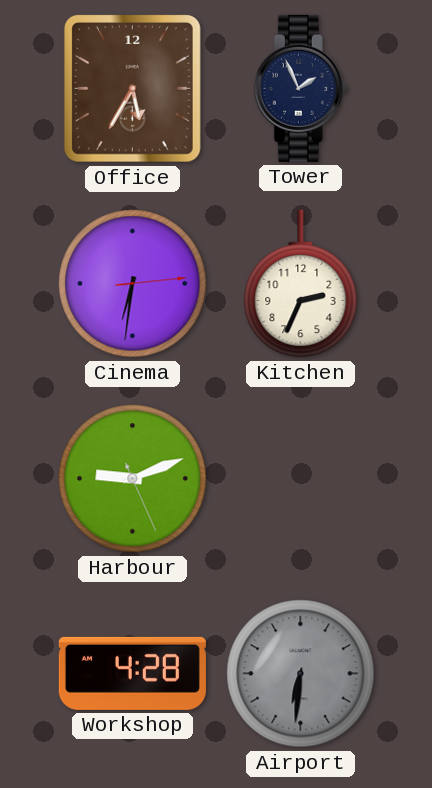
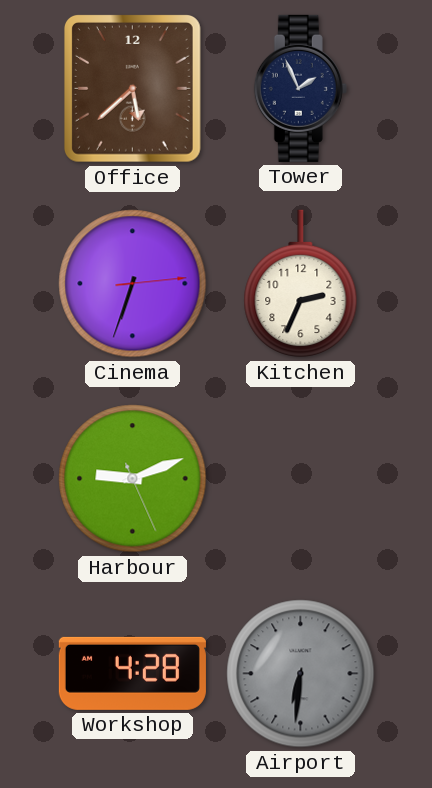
Office: 5:35 -> 5:38
Cinema: 6:31 -> 6:33
